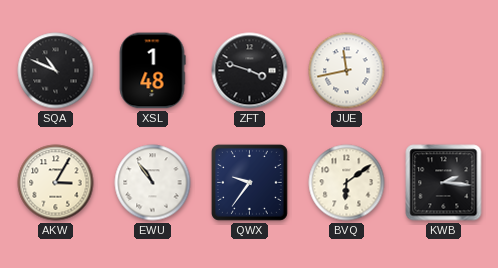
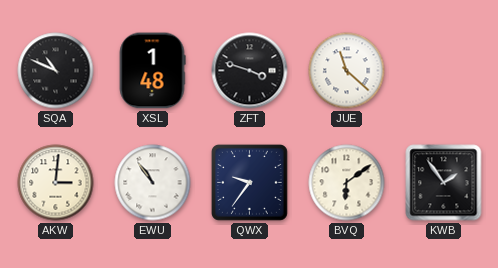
JUE: 11:43 -> 11:22
AKW: 3:05 -> 3:01
KWB: 2:16 -> 1:54
